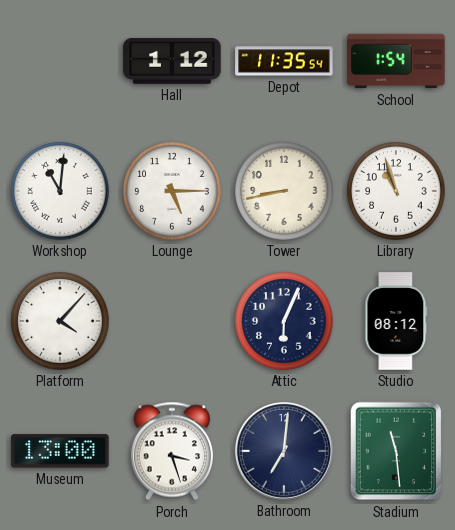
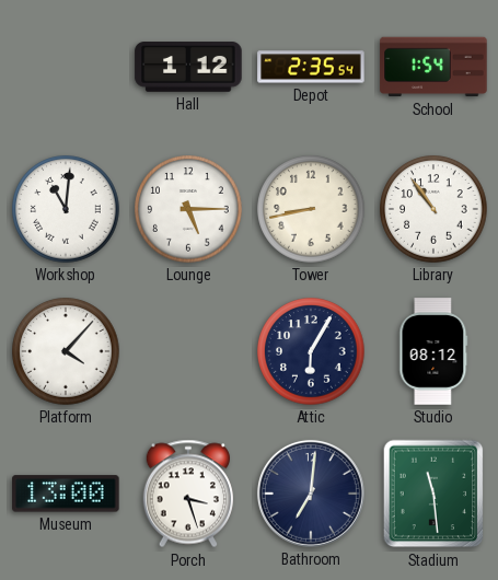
Depot: 11:35 -> 2:35
Library: 10:57 -> 10:54
Attic: 6:04 -> 6:05
